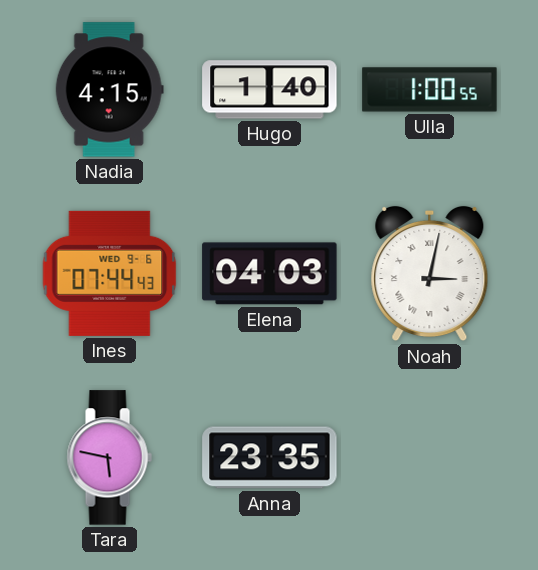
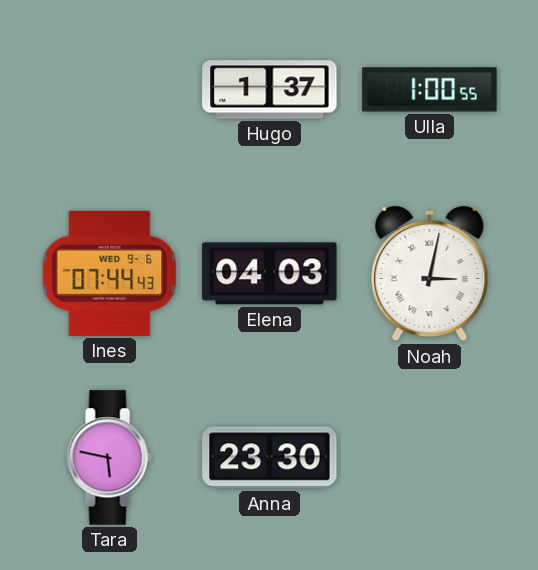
Nadia: 4:15 -> none
Hugo: 1:40 -> 1:37
Anna: 23:35 -> 23:30
